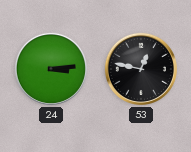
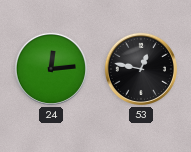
24: 3:14 -> 12:14
